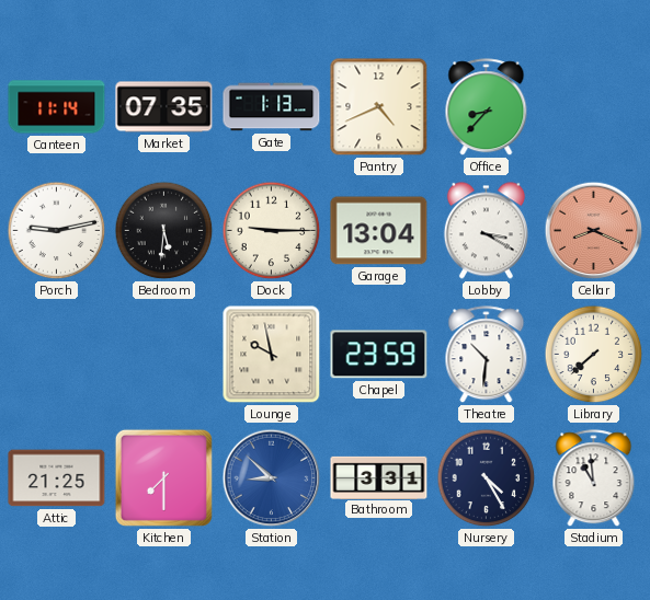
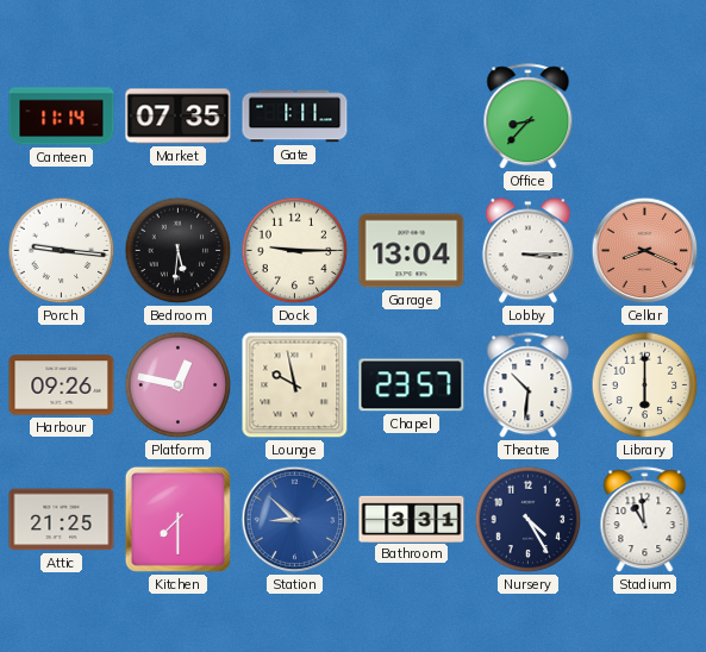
Gate: 1:13 -> 1:11
Pantry: 4:41 -> none
Porch: 9:13 -> 9:16
Lobby: 3:20 -> 3:15
Harbour: none -> 09:26
Platform: none -> 12:47
Chapel: 23:59 -> 23:57
Library: 7:38 -> 6:00
